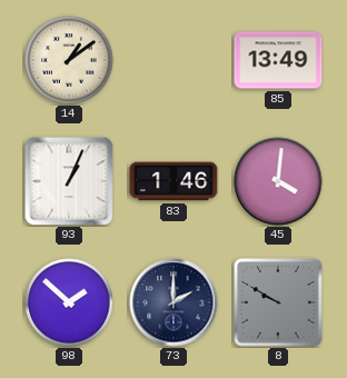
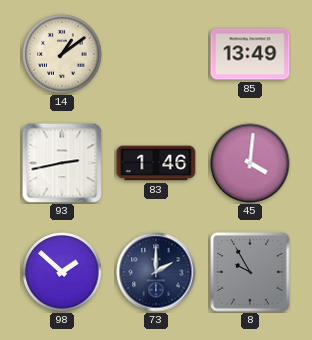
93: 1:04 -> 2:43
8: 9:50 -> 9:55
